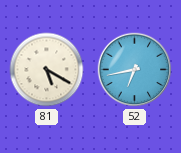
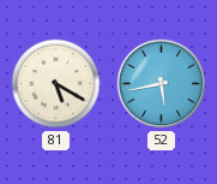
52: 6:43 -> 5:43
